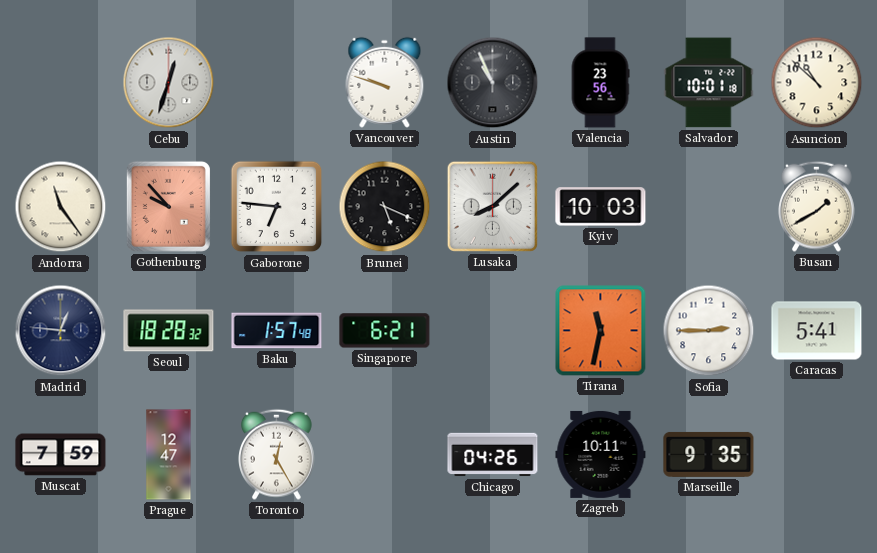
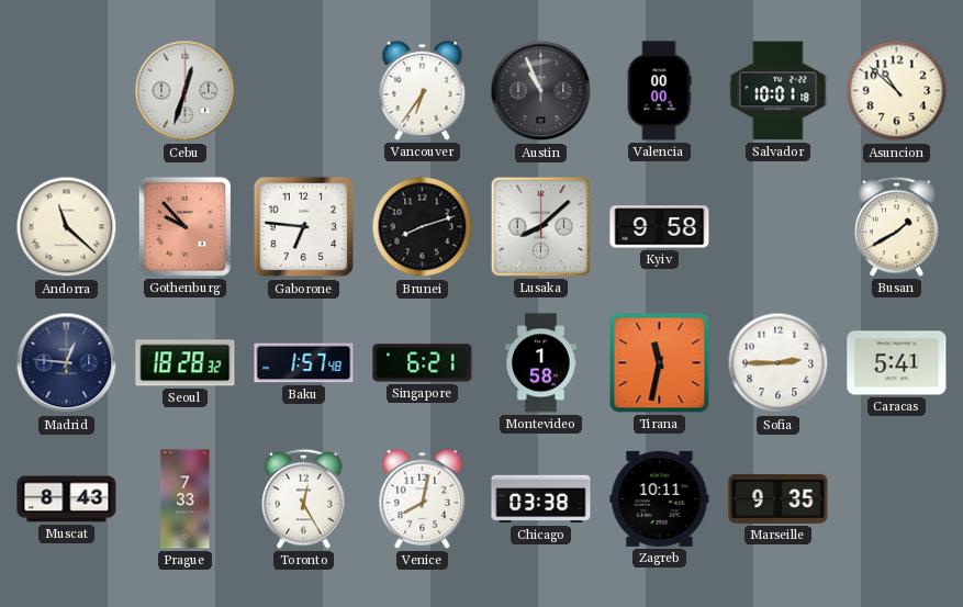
Vancouver: 9:48 -> 6:36
Valencia: 23:56 -> 00:00
Andorra: 11:24 -> 11:22
Brunei: 5:19 -> 8:12
Kyiv: 10:03 -> 9:58
Montevideo: none -> 1:58
Muscat: 7:59 -> 8:43
Prague: 12:47 -> 7:33
Venice: none -> 8:02
Chicago: 04:26 -> 03:38
